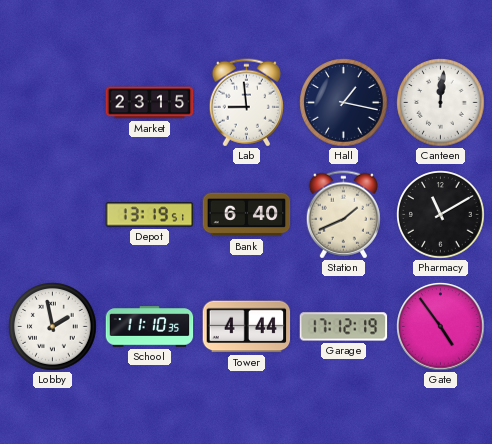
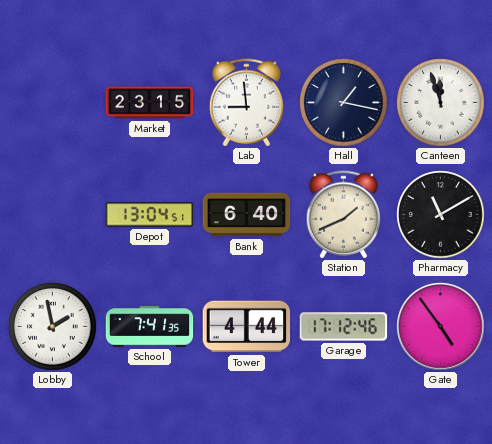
Canteen: 12:01 -> 11:57
Depot: 13:19 -> 13:04
School: 11:10 -> 7:41
Garage: 17:12:19 -> 17:12:46
